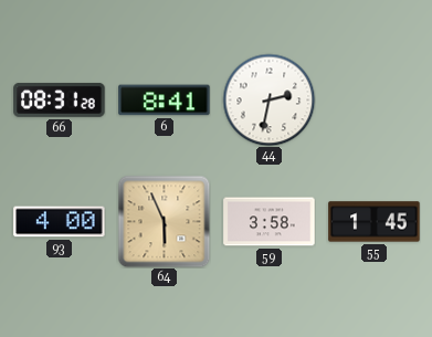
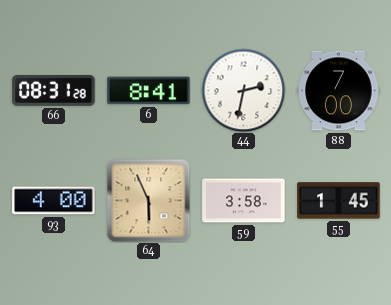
88: none -> 7:00
